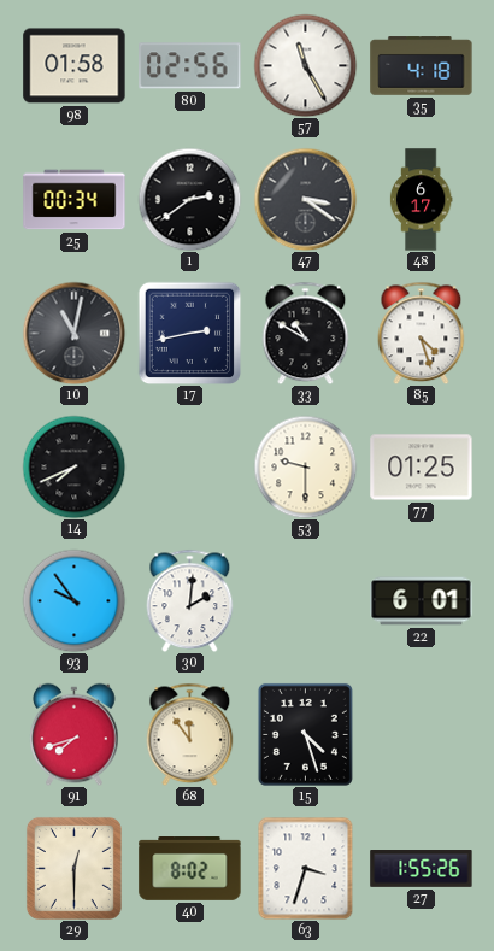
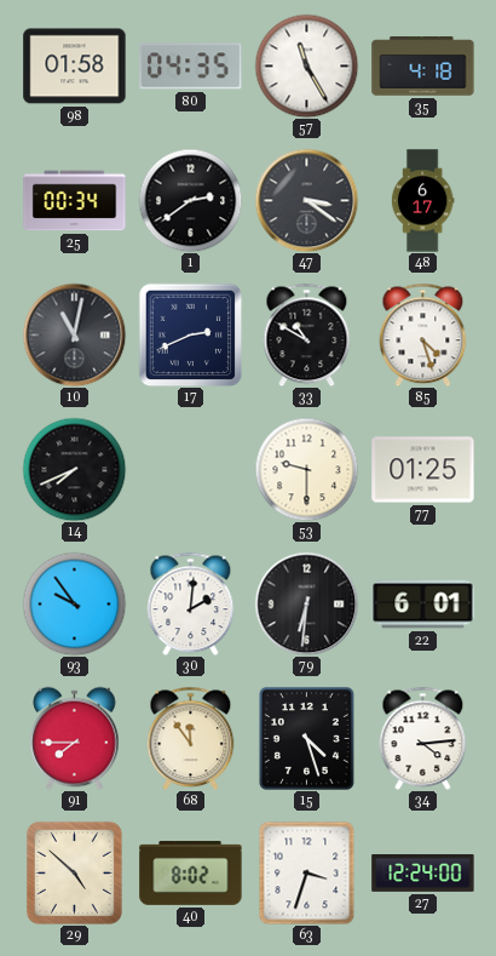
80: 02:56 -> 04:35
17: 2:43 -> 2:41
79: none -> 6:31
91: 7:42 -> 7:45
34: none -> 4:14
29: 12:30 -> 4:52
27: 1:55 -> 12:24
